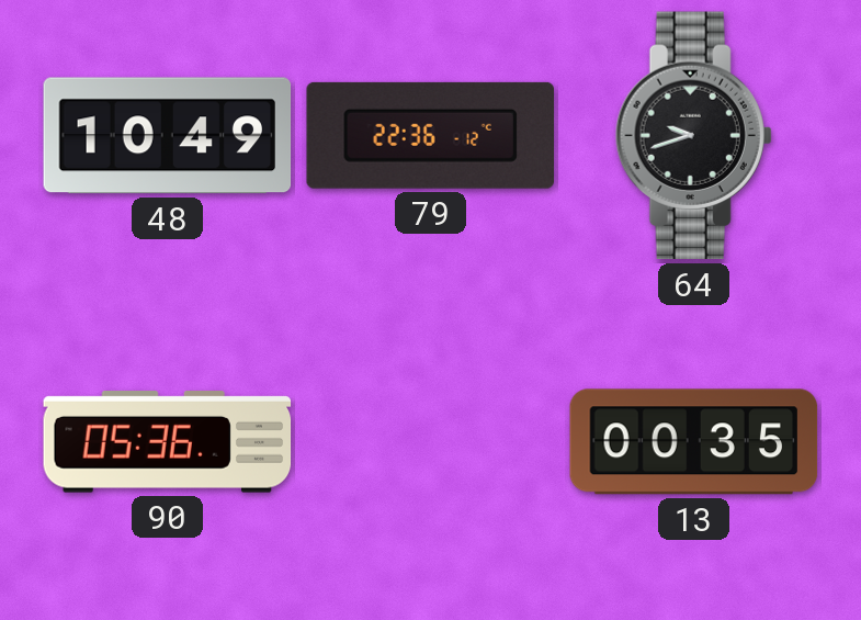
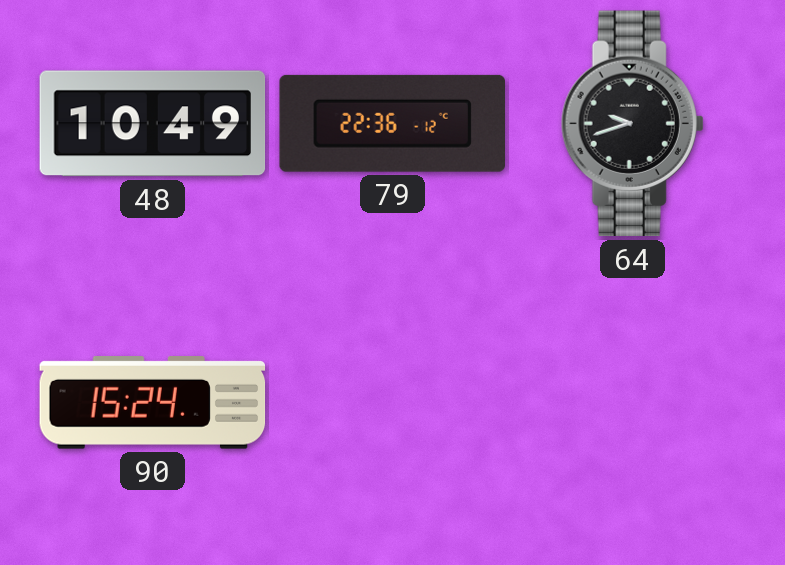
90: 05:36 -> 15:24
13: 00:35 -> none
